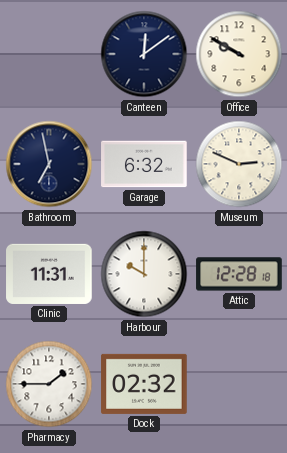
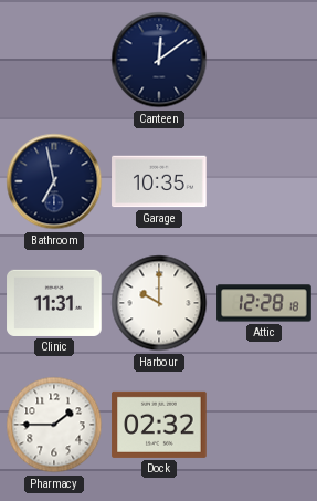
Office: 9:50 -> none
Garage: 6:32 -> 10:35
Museum: 2:49 -> none
